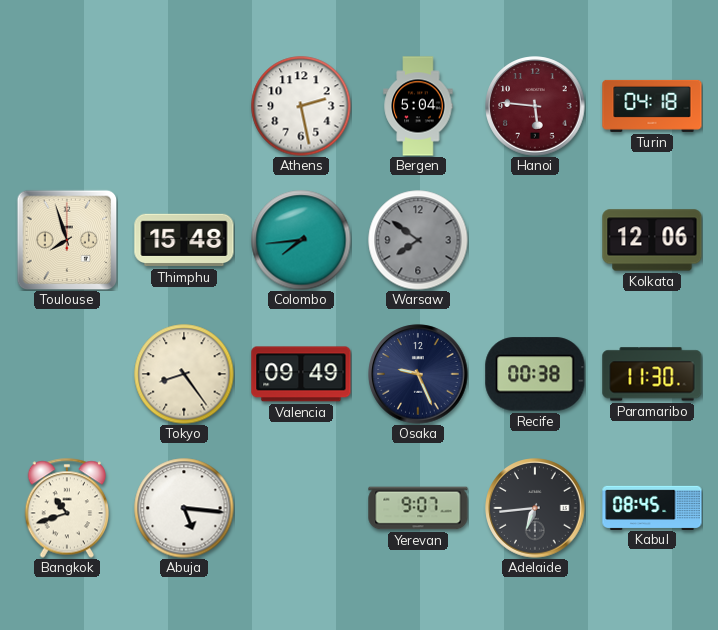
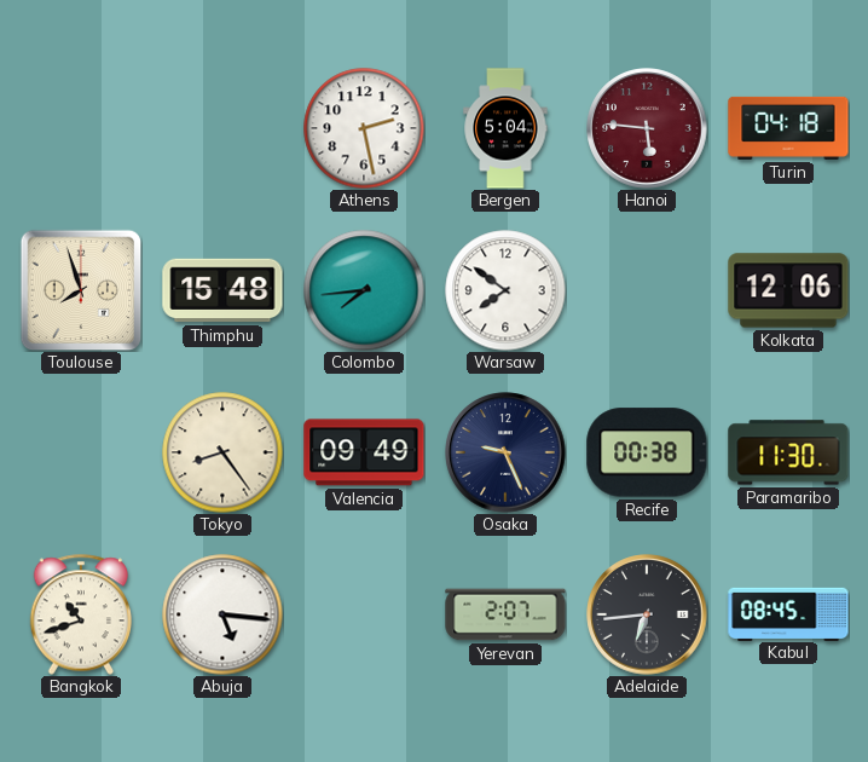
Warsaw dial: grey -> white
Yerevan: 9:07 -> 2:07
